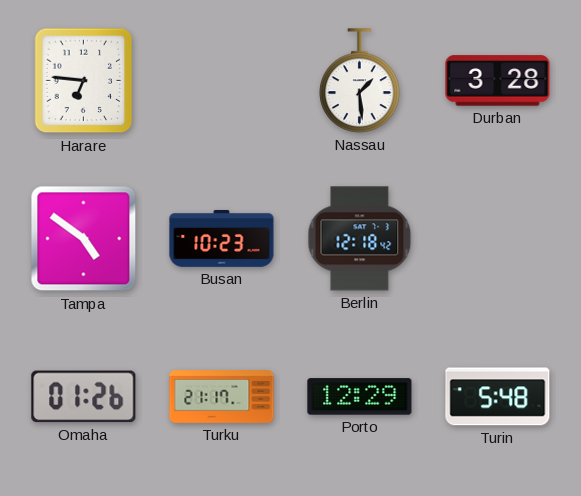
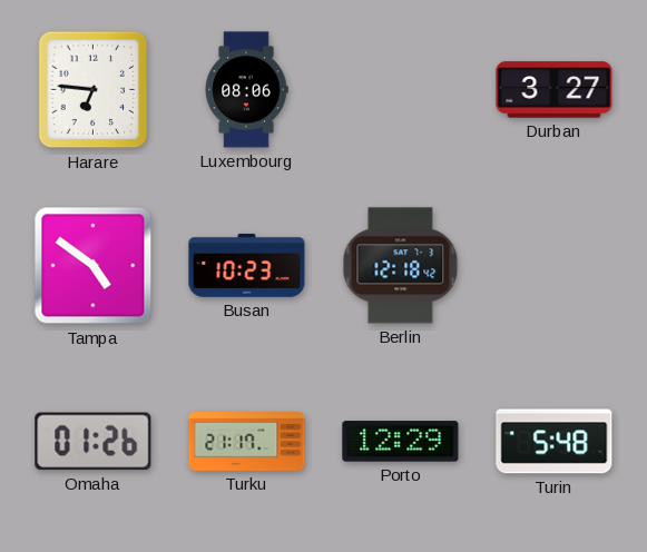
Luxembourg: none -> 08:06
Nassau: 1:29 -> none
Durban: 3:28 -> 3:27
